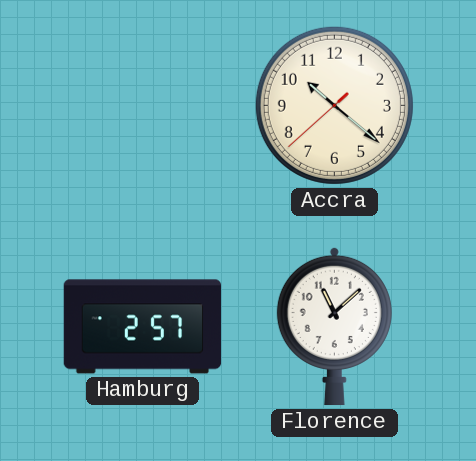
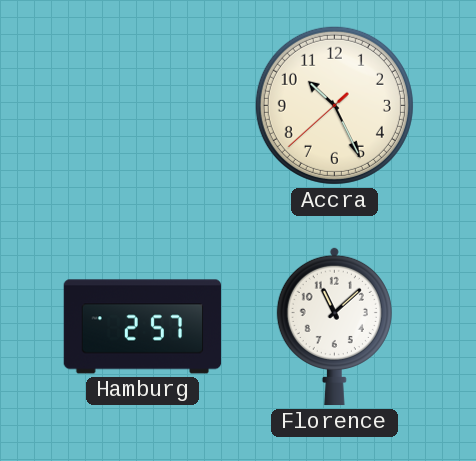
Accra: 10:21 -> 10:25
